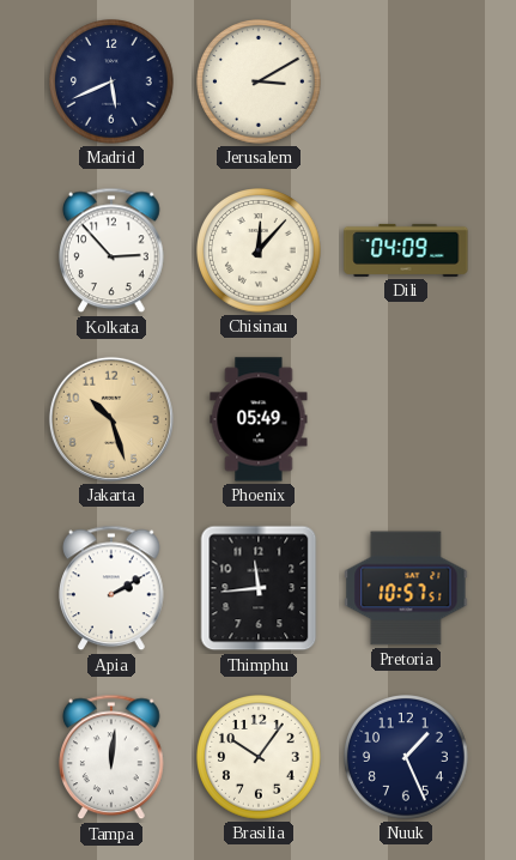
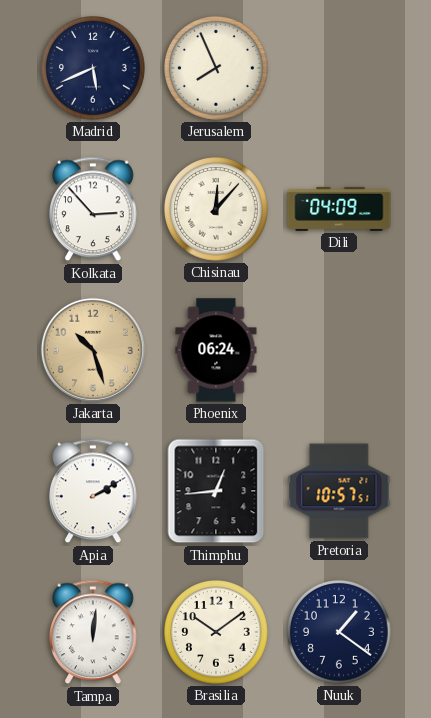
Jerusalem: 3:10 -> 7:56
Phoenix: 05:49 -> 06:24
Thimphu: 11:44 -> 12:44
Brasilia: 10:06 -> 10:09
Nuuk: 1:26 -> 1:21
